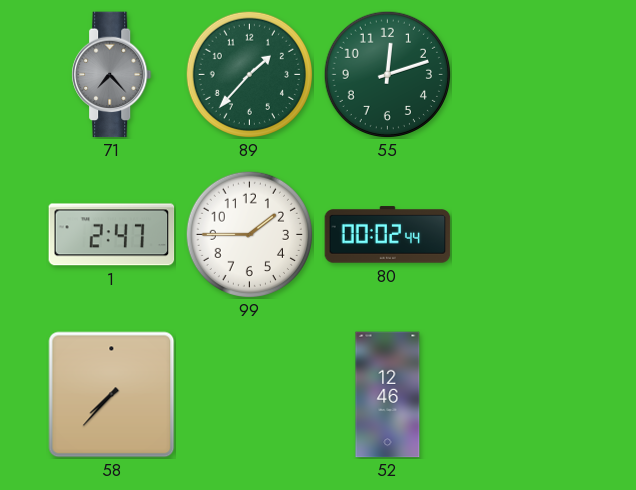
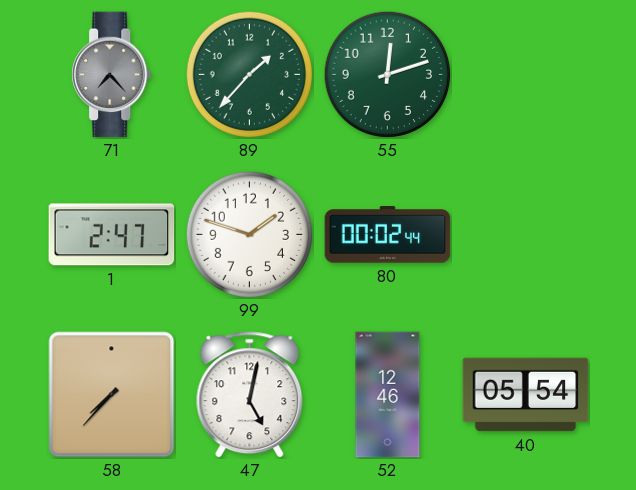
99: 1:45 -> 1:48
47: none -> 5:02
40: none -> 05:54
